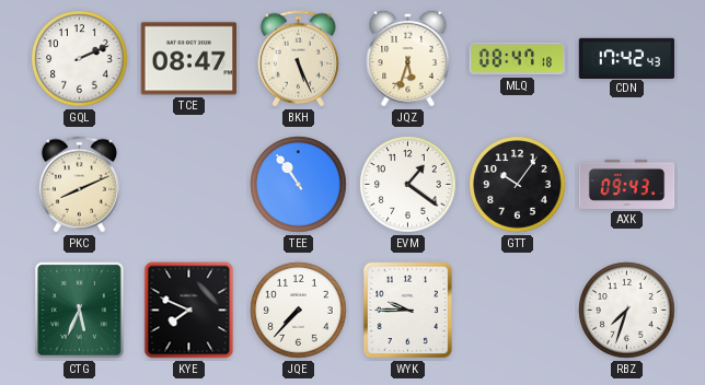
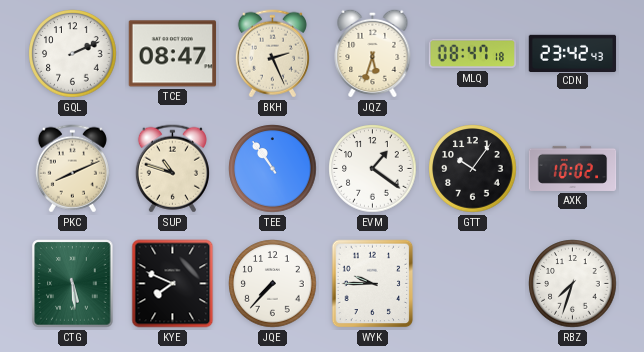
BKH: 5:26 -> 2:26
CDN: 17:42 -> 23:42
SUP: none -> 10:48
AXK: 09:43 -> 10:02
CTG: 5:34 -> 5:29
